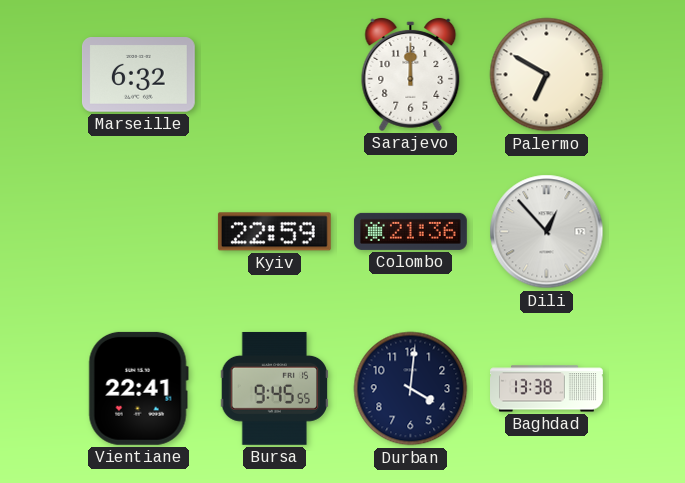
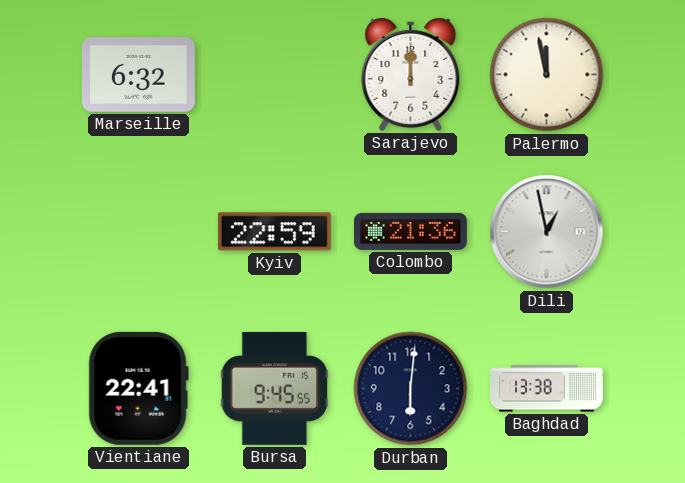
Palermo: 6:50 -> 11:58
Dili: 12:53 -> 12:58
Durban: 4:01 -> 6:01
